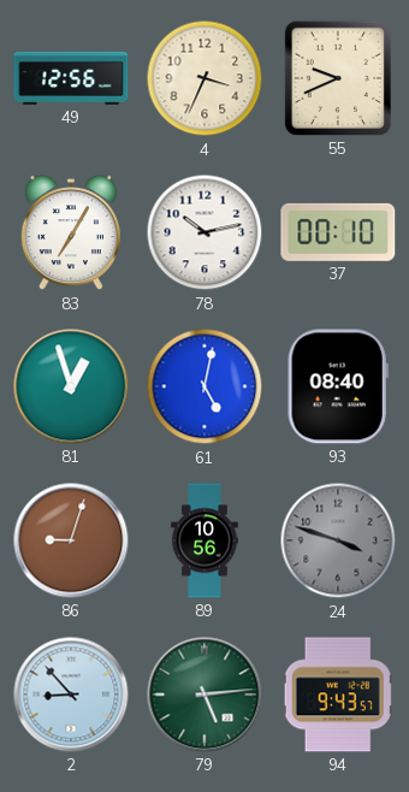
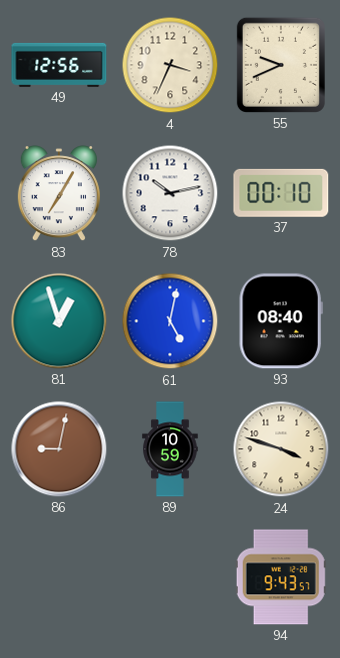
86: 9:03 -> 9:02
89: 10:56 -> 10:59
24 dial: grey -> cream
2: 8:53 -> none
79: 5:14 -> none
